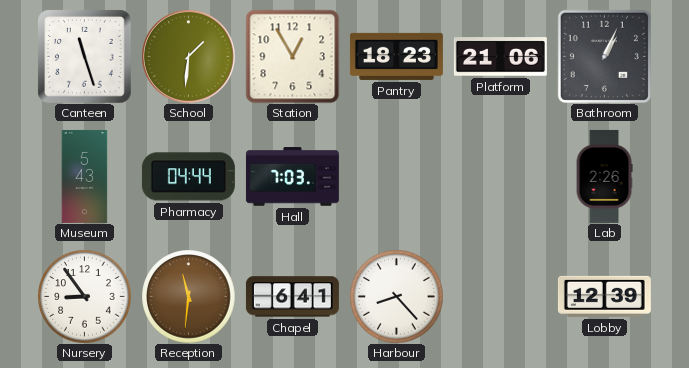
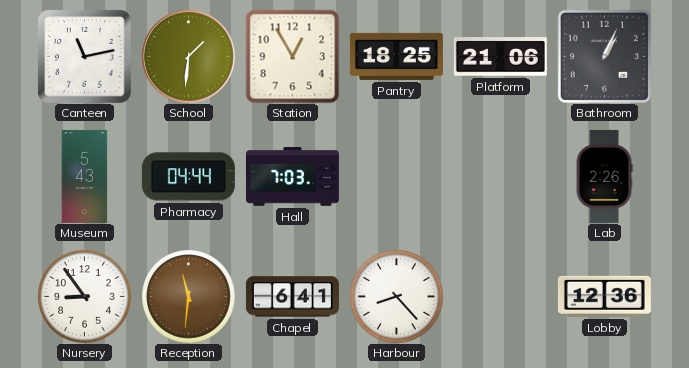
Canteen: 11:27 -> 11:13
Pantry: 18:23 -> 18:25
Lobby: 12:39 -> 12:36
